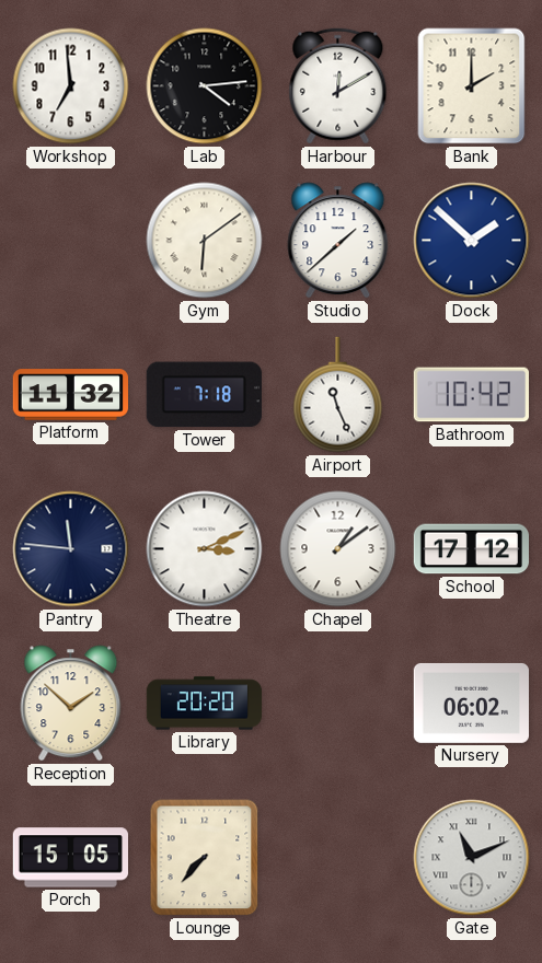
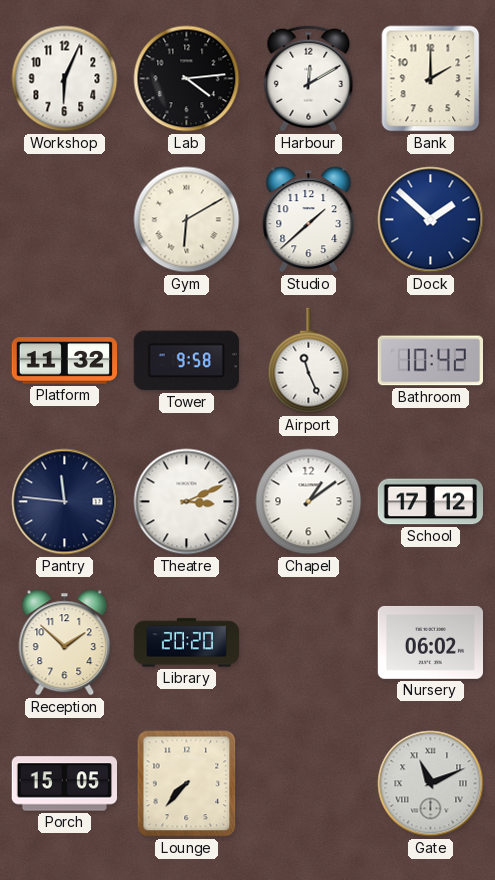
Workshop: 6:59 -> 6:04
Gym: 6:09 -> 6:10
Tower: 7:18 -> 9:58
